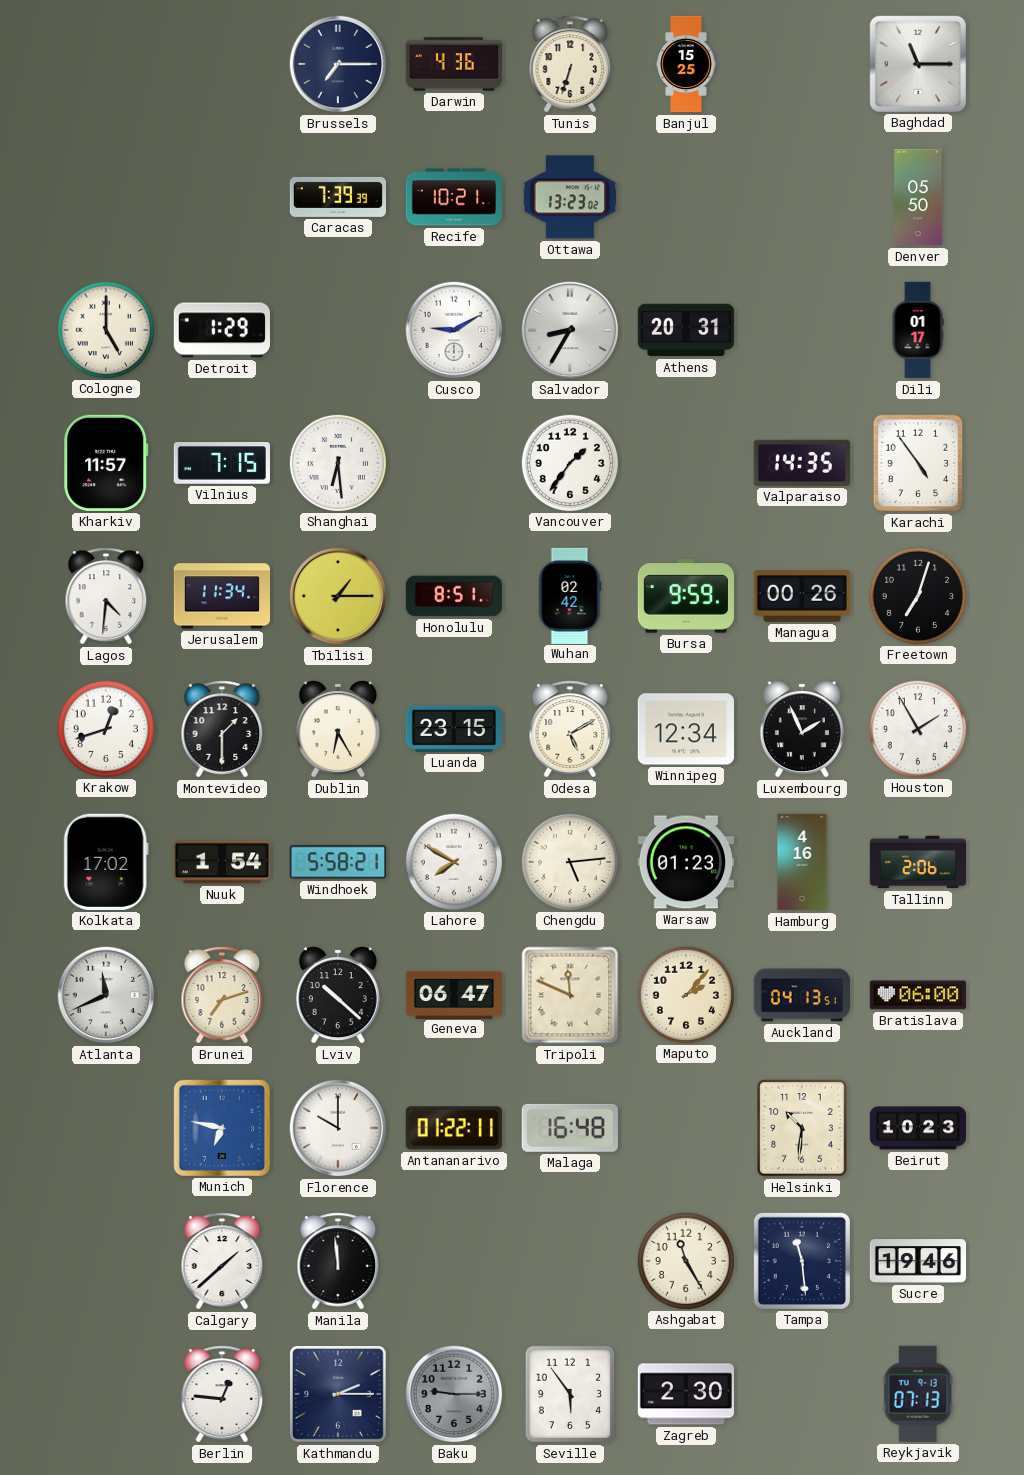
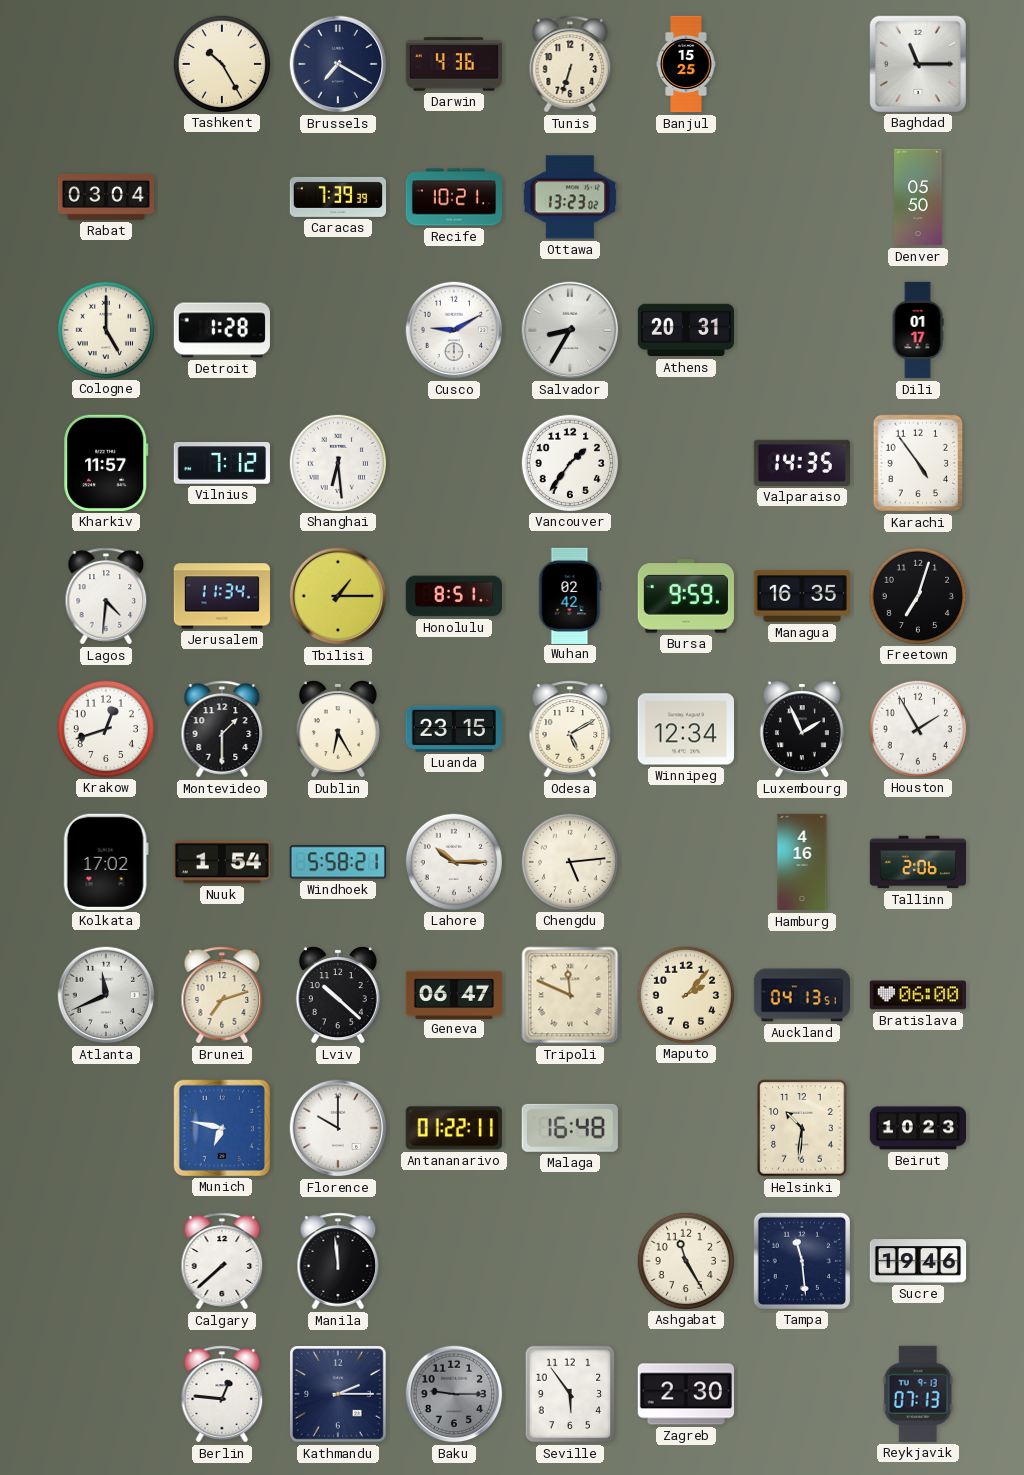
Tashkent: none -> 10:25
Brussels: 7:15 -> 7:20
Rabat: none -> 03:04
Detroit: 1:29 -> 1:28
Vilnius: 7:15 -> 7:12
Managua: 00:26 -> 16:35
Lahore: 7:50 -> 10:15
Warsaw: 01:23 -> none
Calgary: 1:38 -> 7:38
